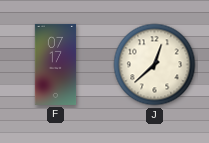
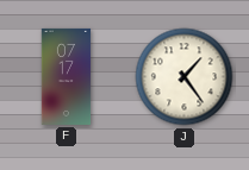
J: 12:38 -> 1:24
